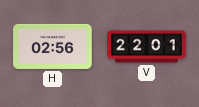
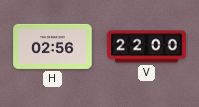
V: 22:01 -> 22:00
